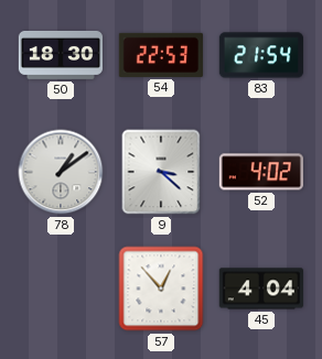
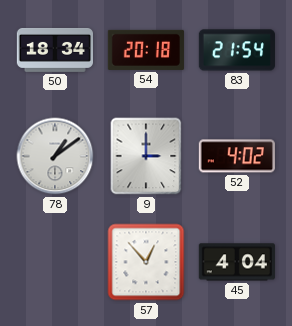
50: 18:30 -> 18:34
54: 22:53 -> 20:18
9: 3:22 -> 3:00
